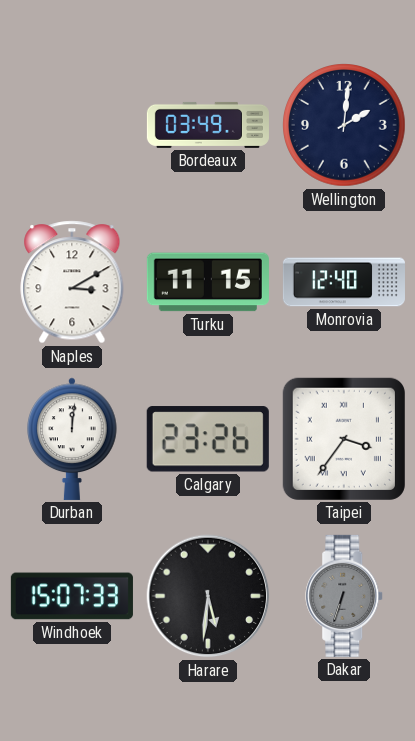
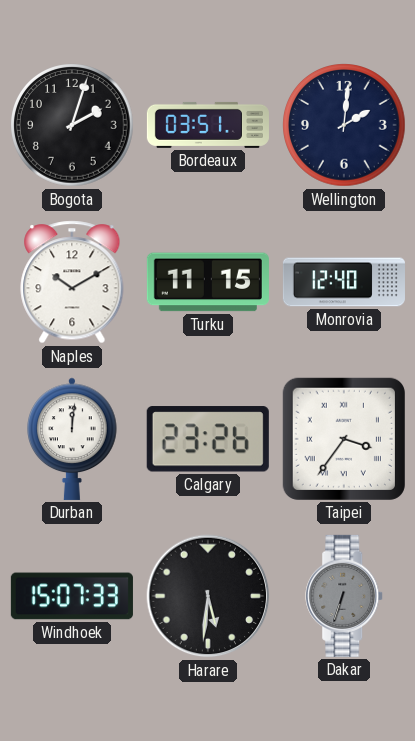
Bogota: none -> 2:03
Bordeaux: 03:49 -> 03:51
Naples: 3:10 -> 10:10
